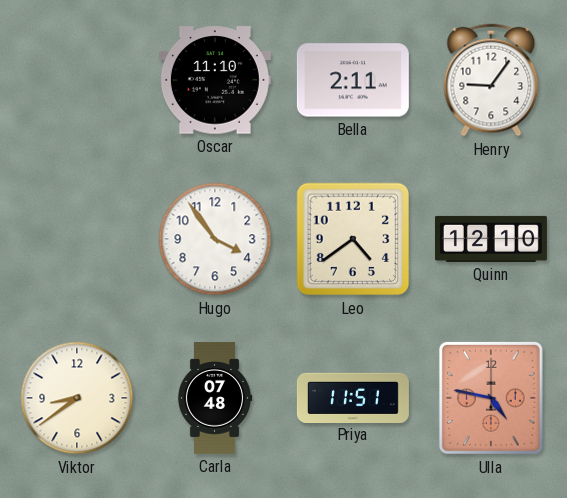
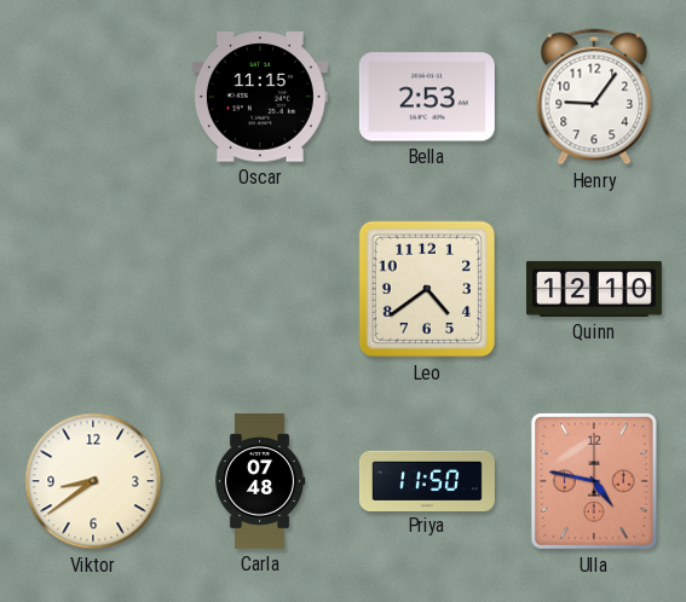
Oscar: 11:10 -> 11:15
Bella: 2:11 -> 2:53
Hugo: 3:54 -> none
Priya: 11:51 -> 11:50
